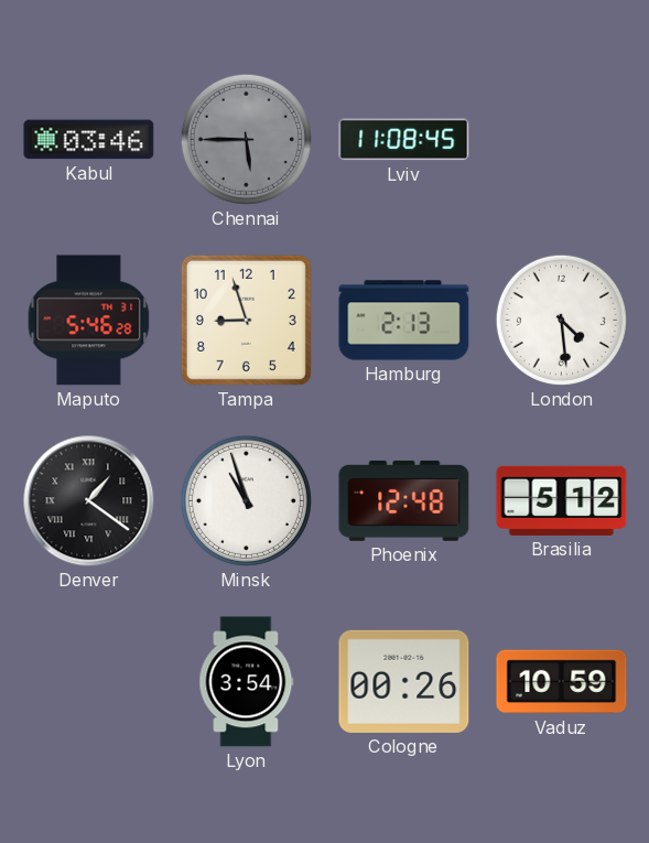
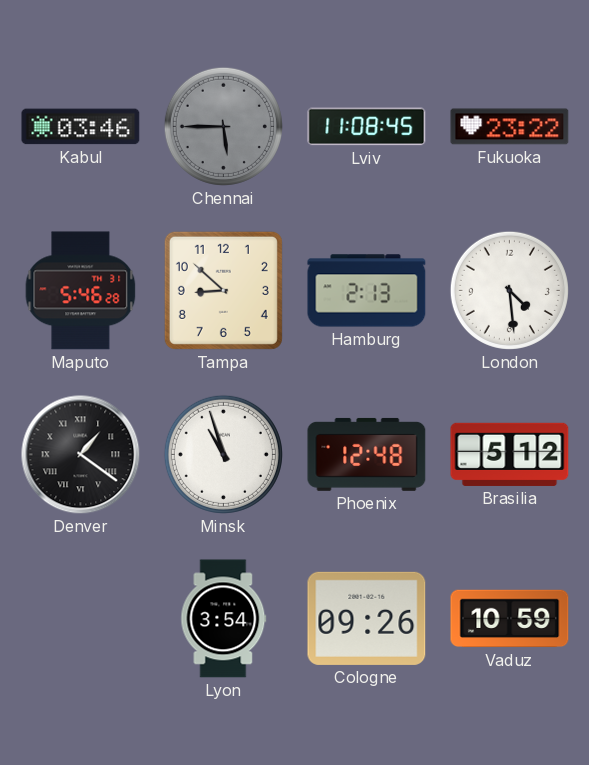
Fukuoka: none -> 23:22
Tampa: 8:57 -> 8:52
Cologne: 00:26 -> 09:26
